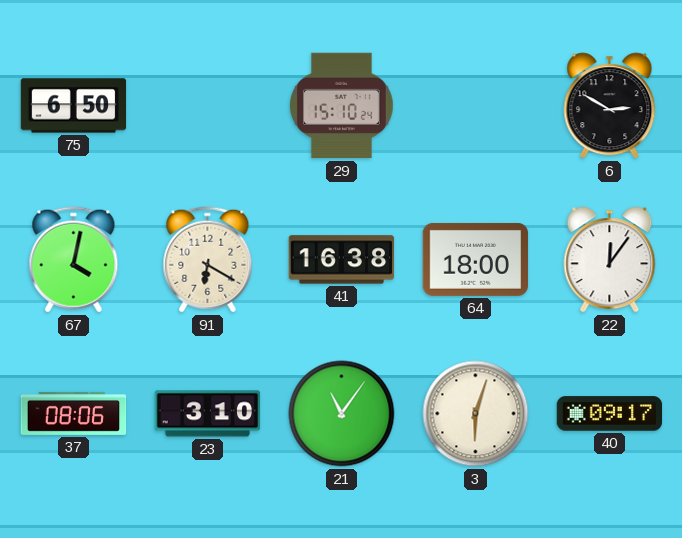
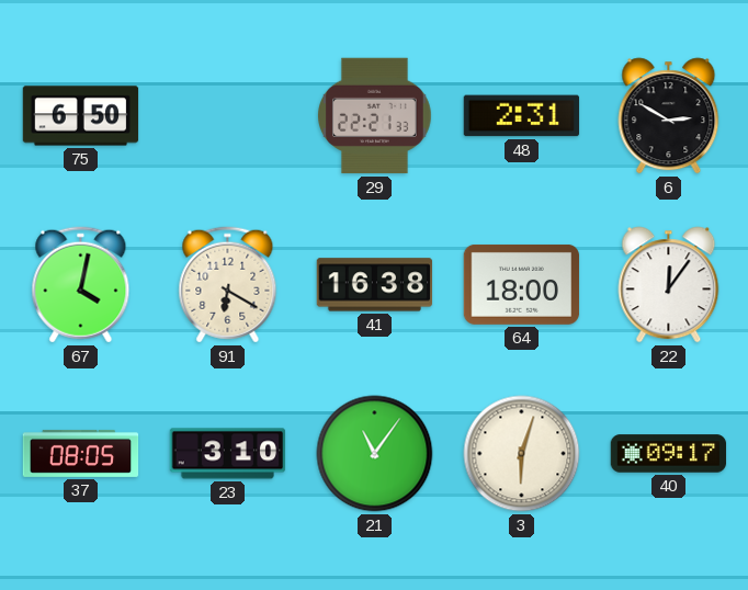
29: 15:10 -> 22:21
48: none -> 2:31
37: 08:06 -> 08:05
